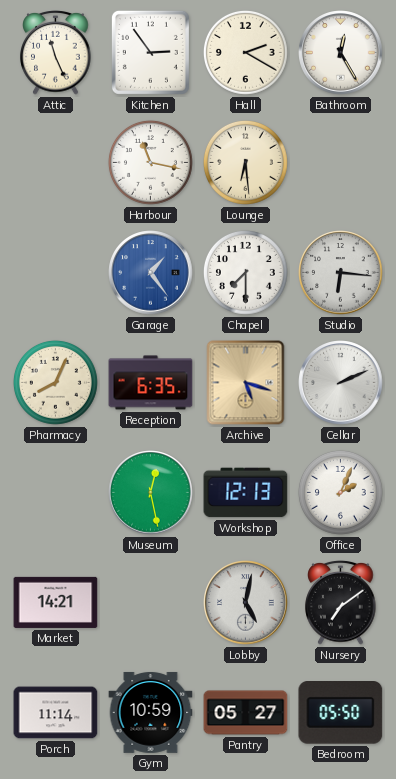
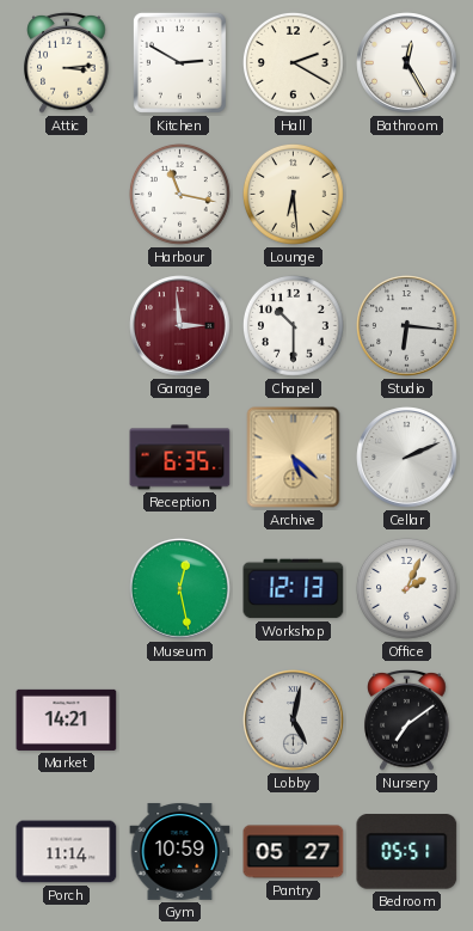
Attic: 11:26 -> 3:14
Kitchen: 2:54 -> 2:50
Garage: 1:24 -> 2:59
Garage dial: blue -> burgundy
Chapel: 7:30 -> 10:30
Pharmacy: 8:04 -> none
Archive: 5:18 -> 5:22
Bedroom: 05:50 -> 05:51
